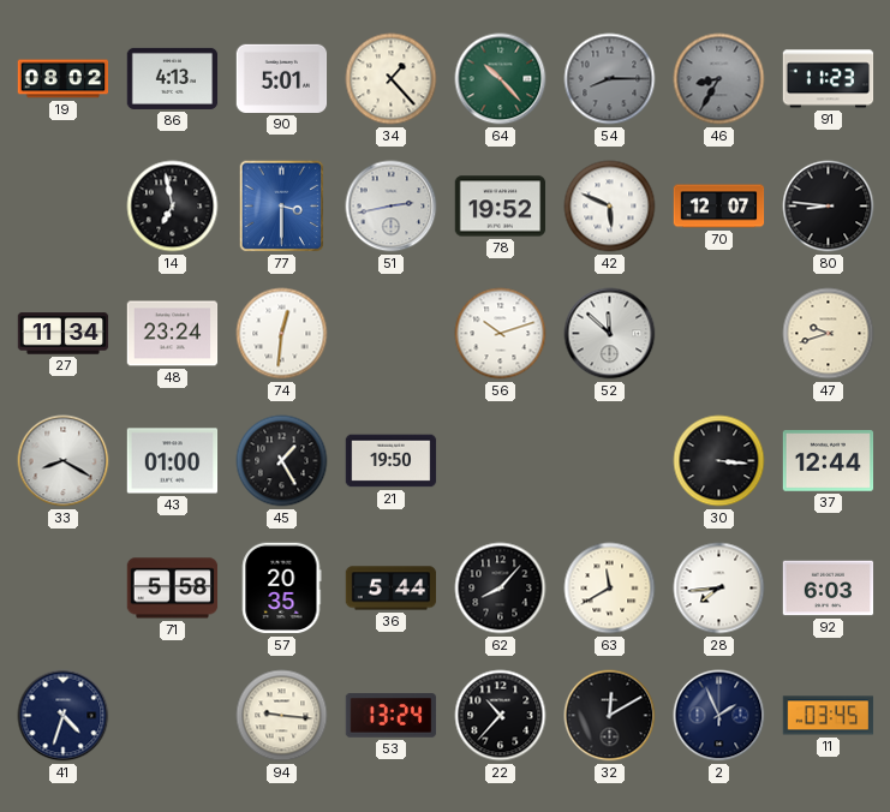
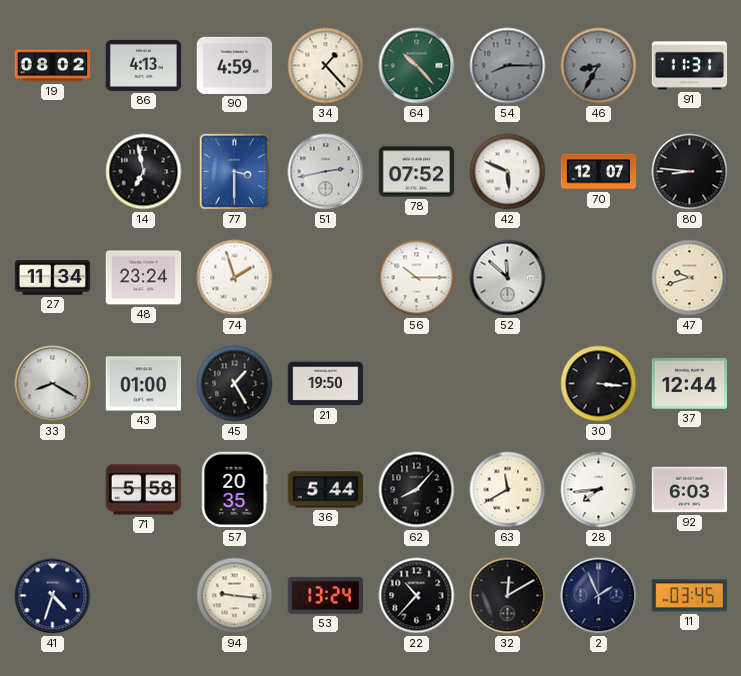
90: 5:01 -> 4:59
91: 11:23 -> 11:31
78: 19:52 -> 07:52
74: 12:31 -> 1:57
56: 10:12 -> 10:15
